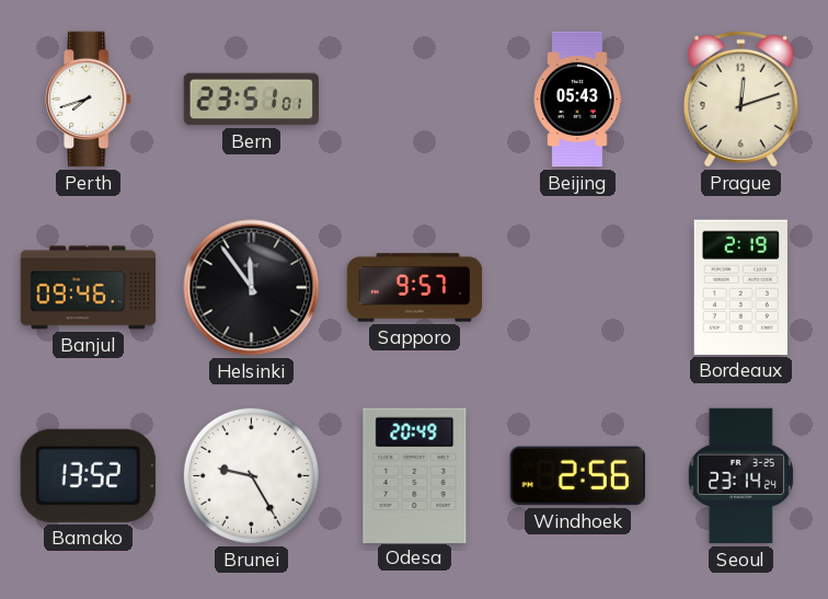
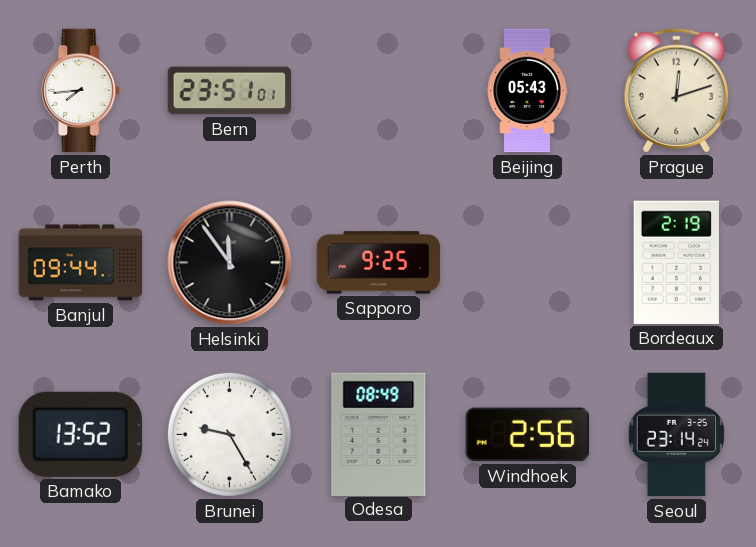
Perth: 7:42 -> 7:44
Banjul: 09:46 -> 09:44
Sapporo: 9:57 -> 9:25
Odesa: 20:49 -> 08:49
